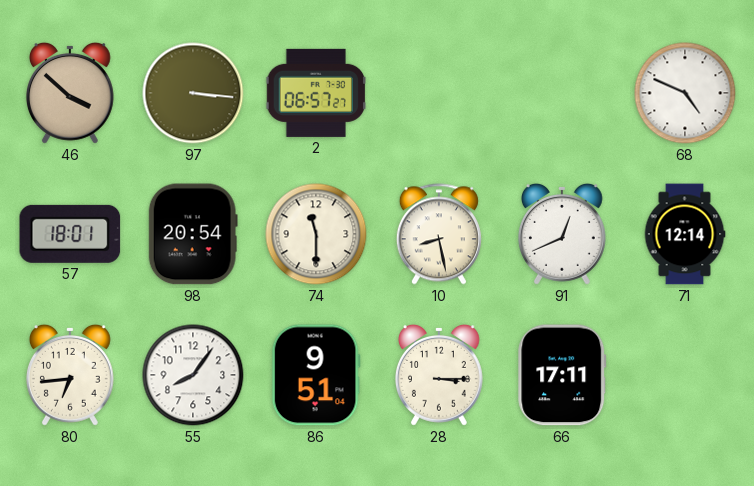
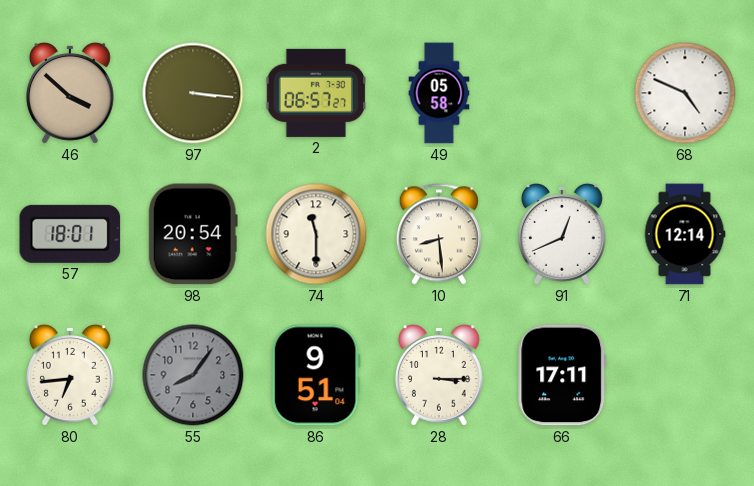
49: none -> 05:58
10: 8:28 -> 8:29
55 dial: white -> grey
